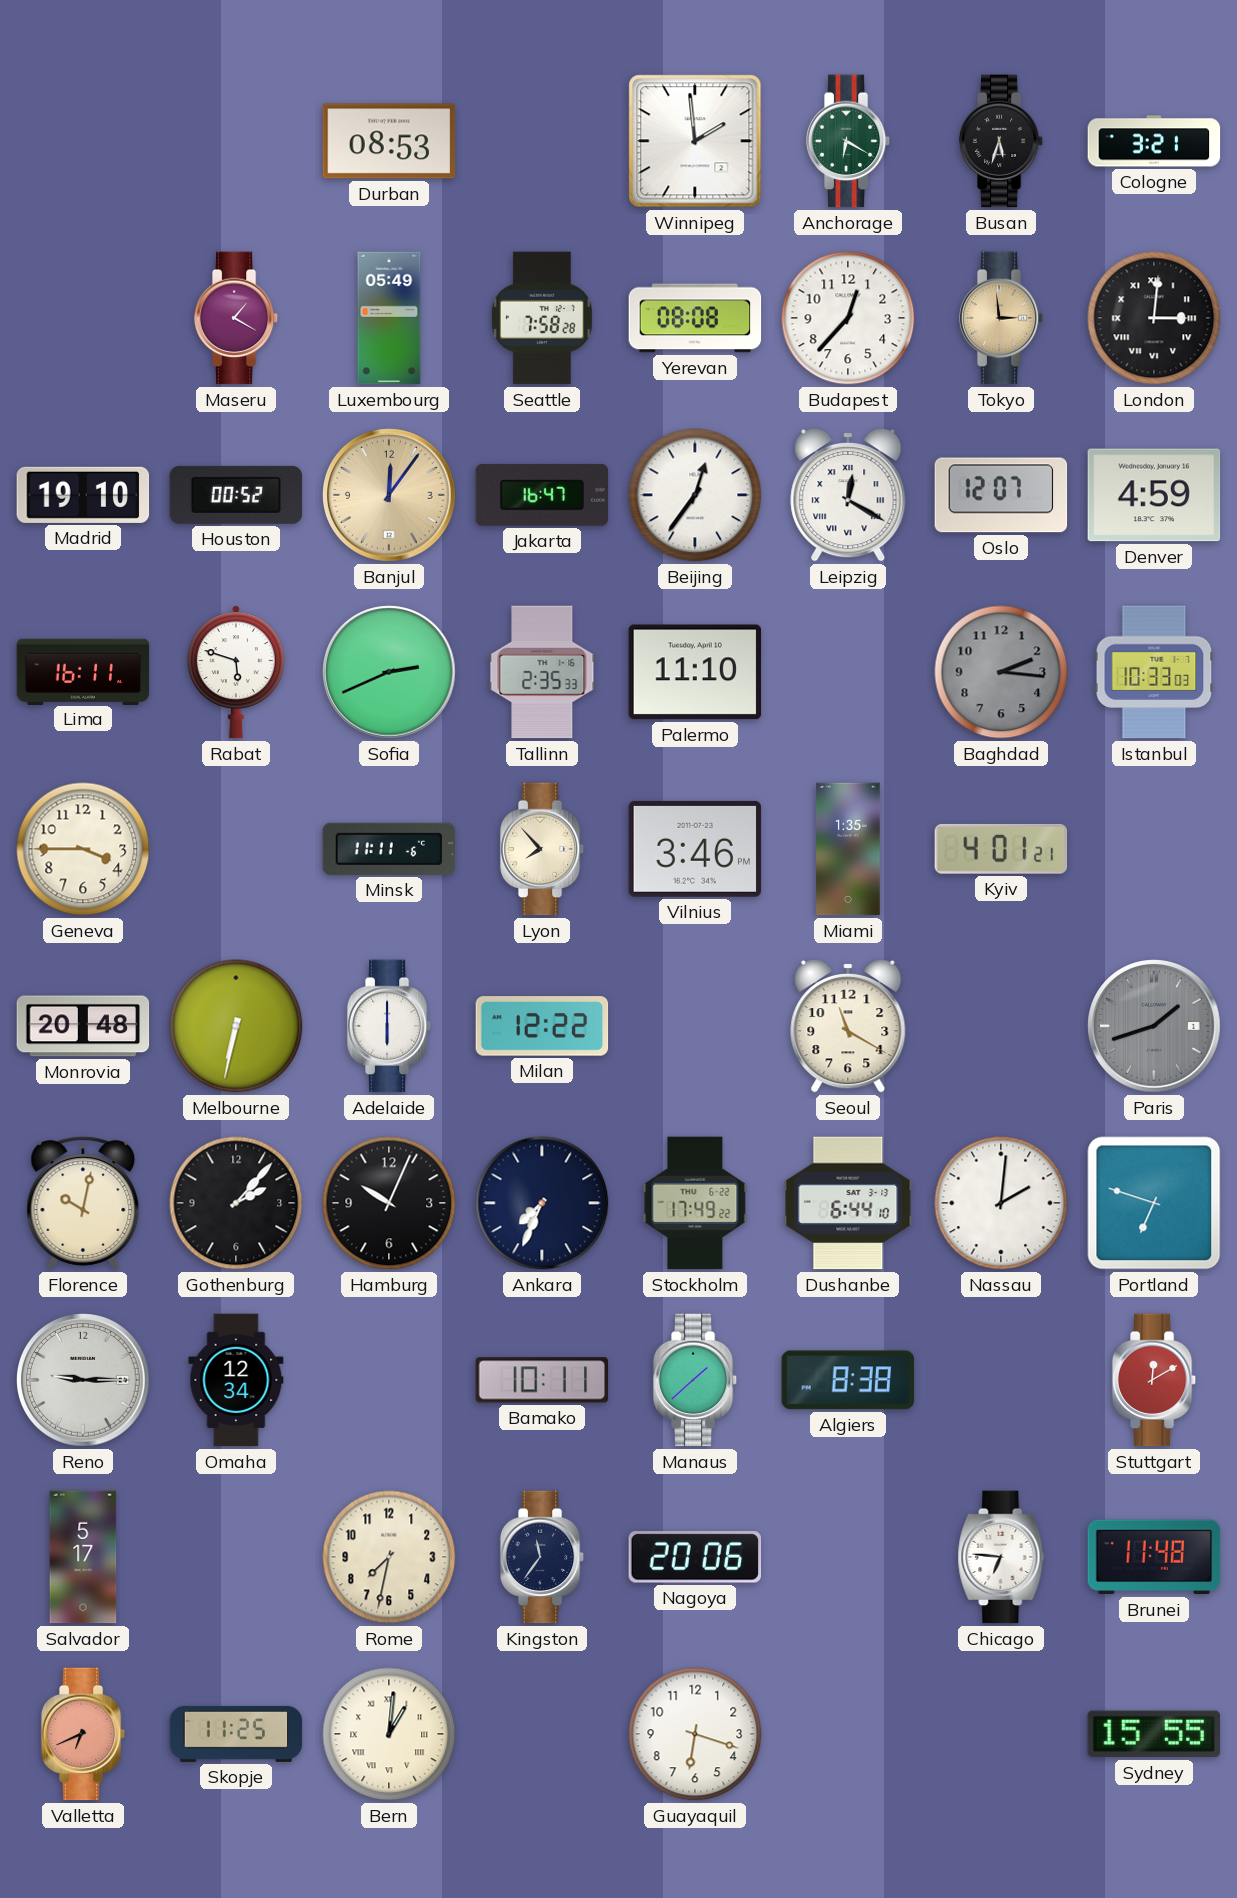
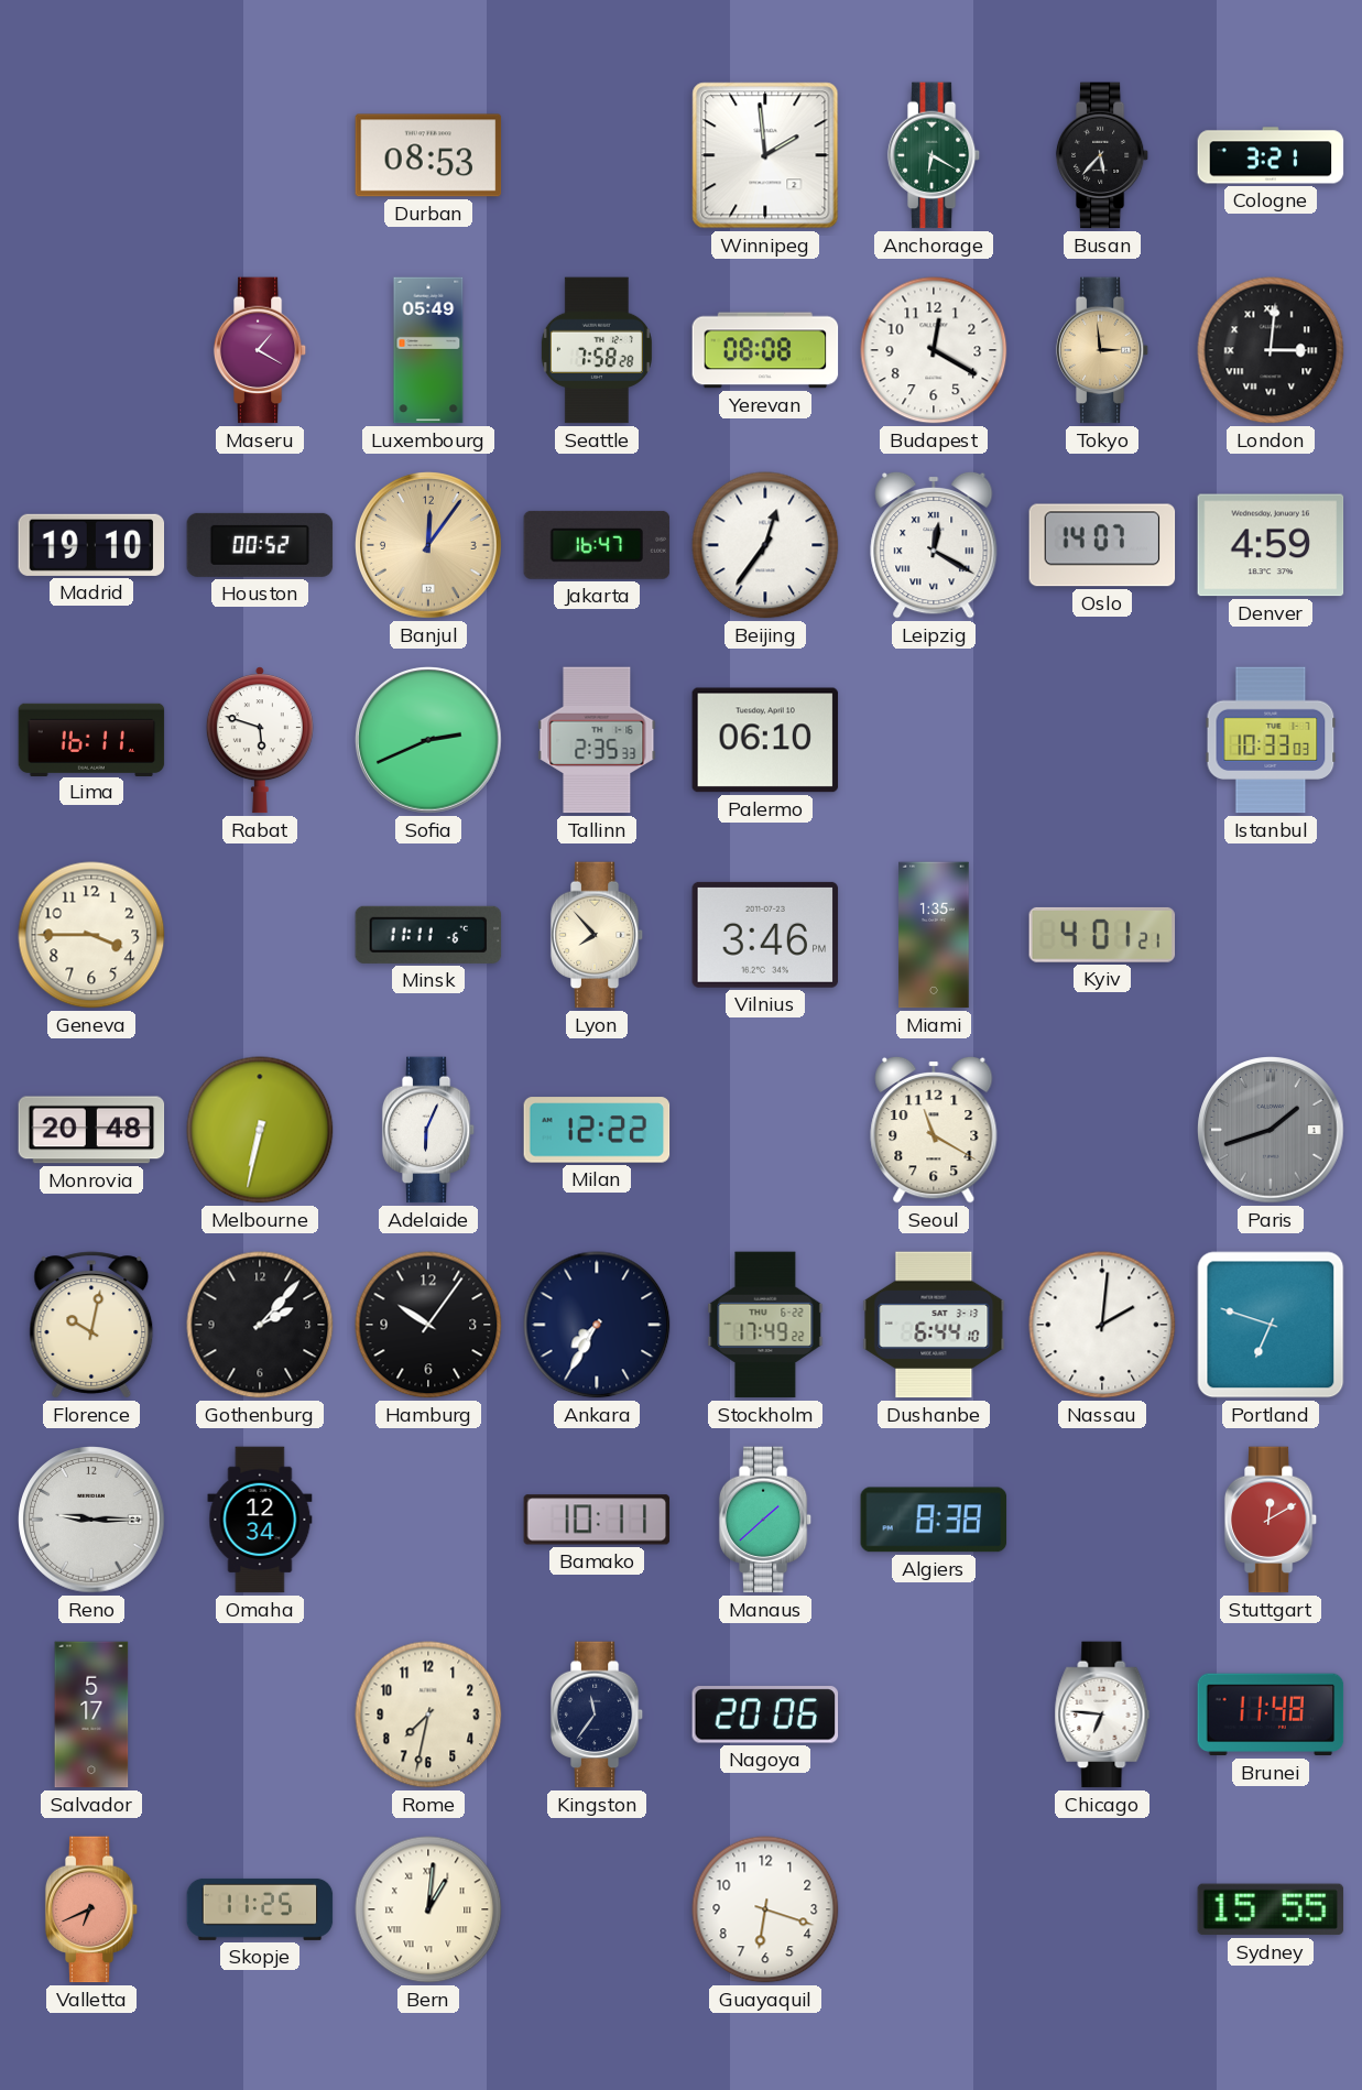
Busan: 5:33 -> 5:37
Budapest: 12:37 -> 12:20
Oslo: 12:07 -> 14:07
Palermo: 11:10 -> 06:10
Baghdad: 2:16 -> none
Adelaide: 6:00 -> 6:04
Hamburg: 10:04 -> 10:06
Ankara: 7:34 -> 7:35
